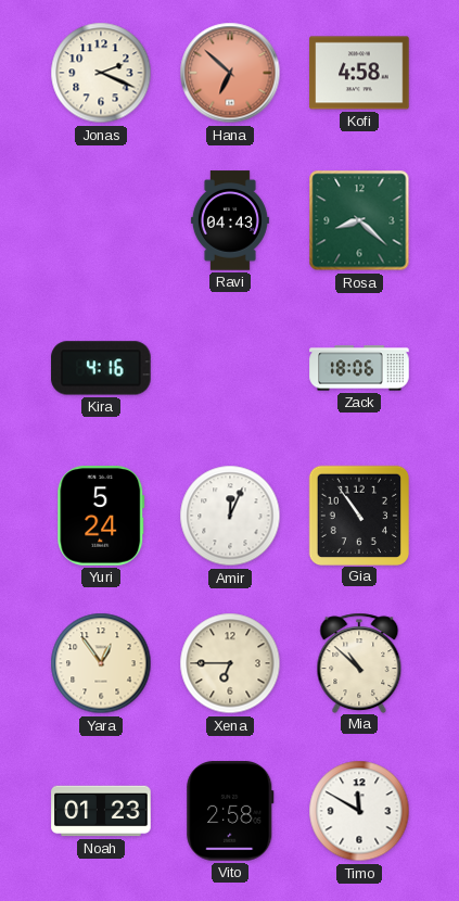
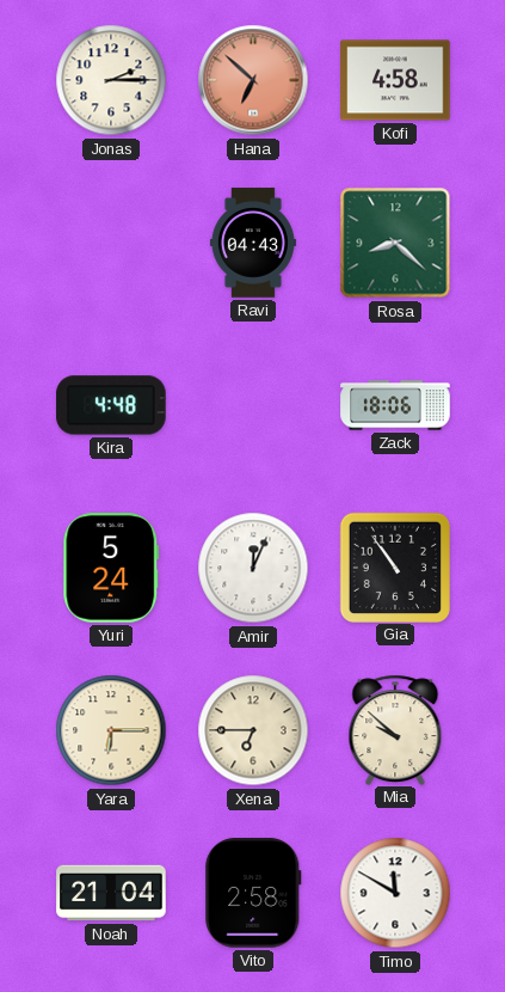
Jonas: 2:19 -> 2:15
Kira: 4:16 -> 4:48
Yara: 12:54 -> 6:15
Mia: 10:52 -> 9:52
Noah: 01:23 -> 21:04
